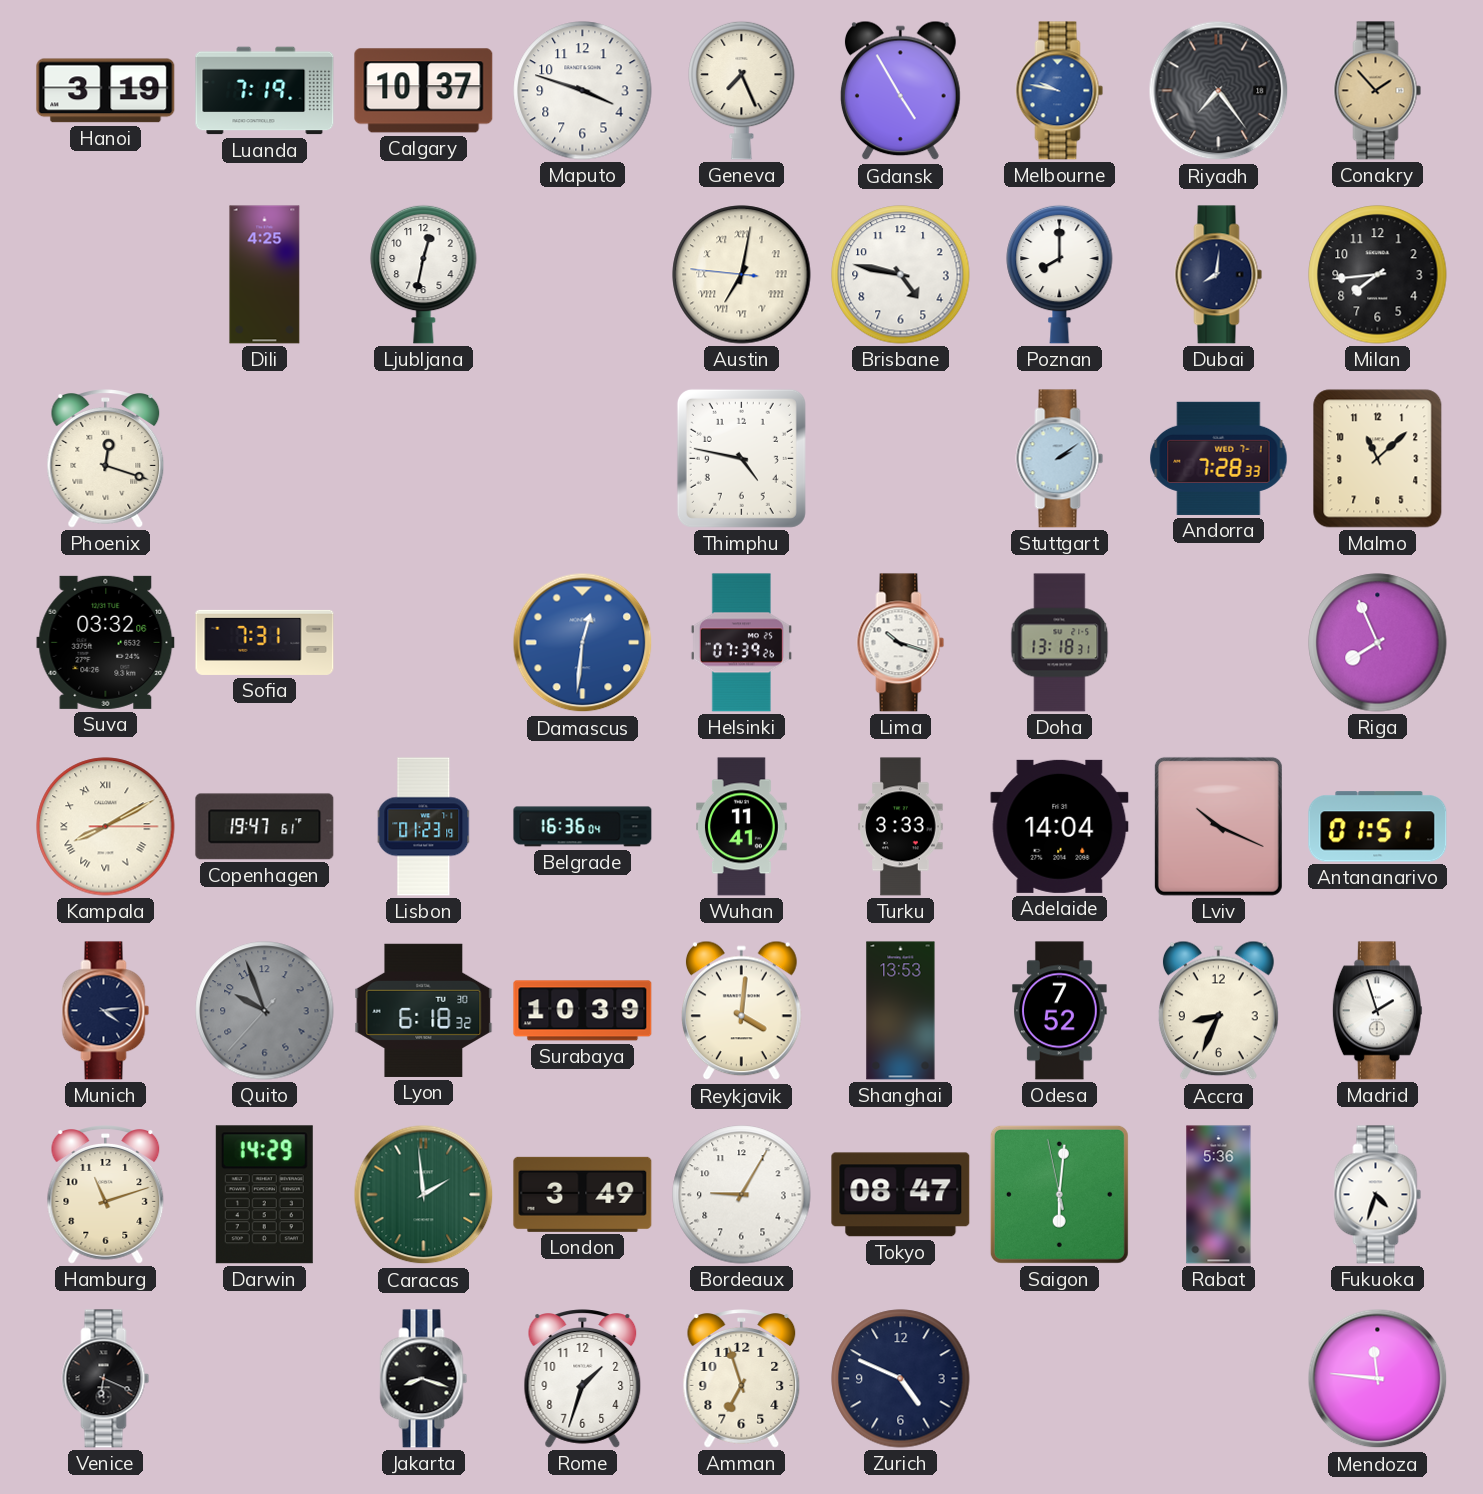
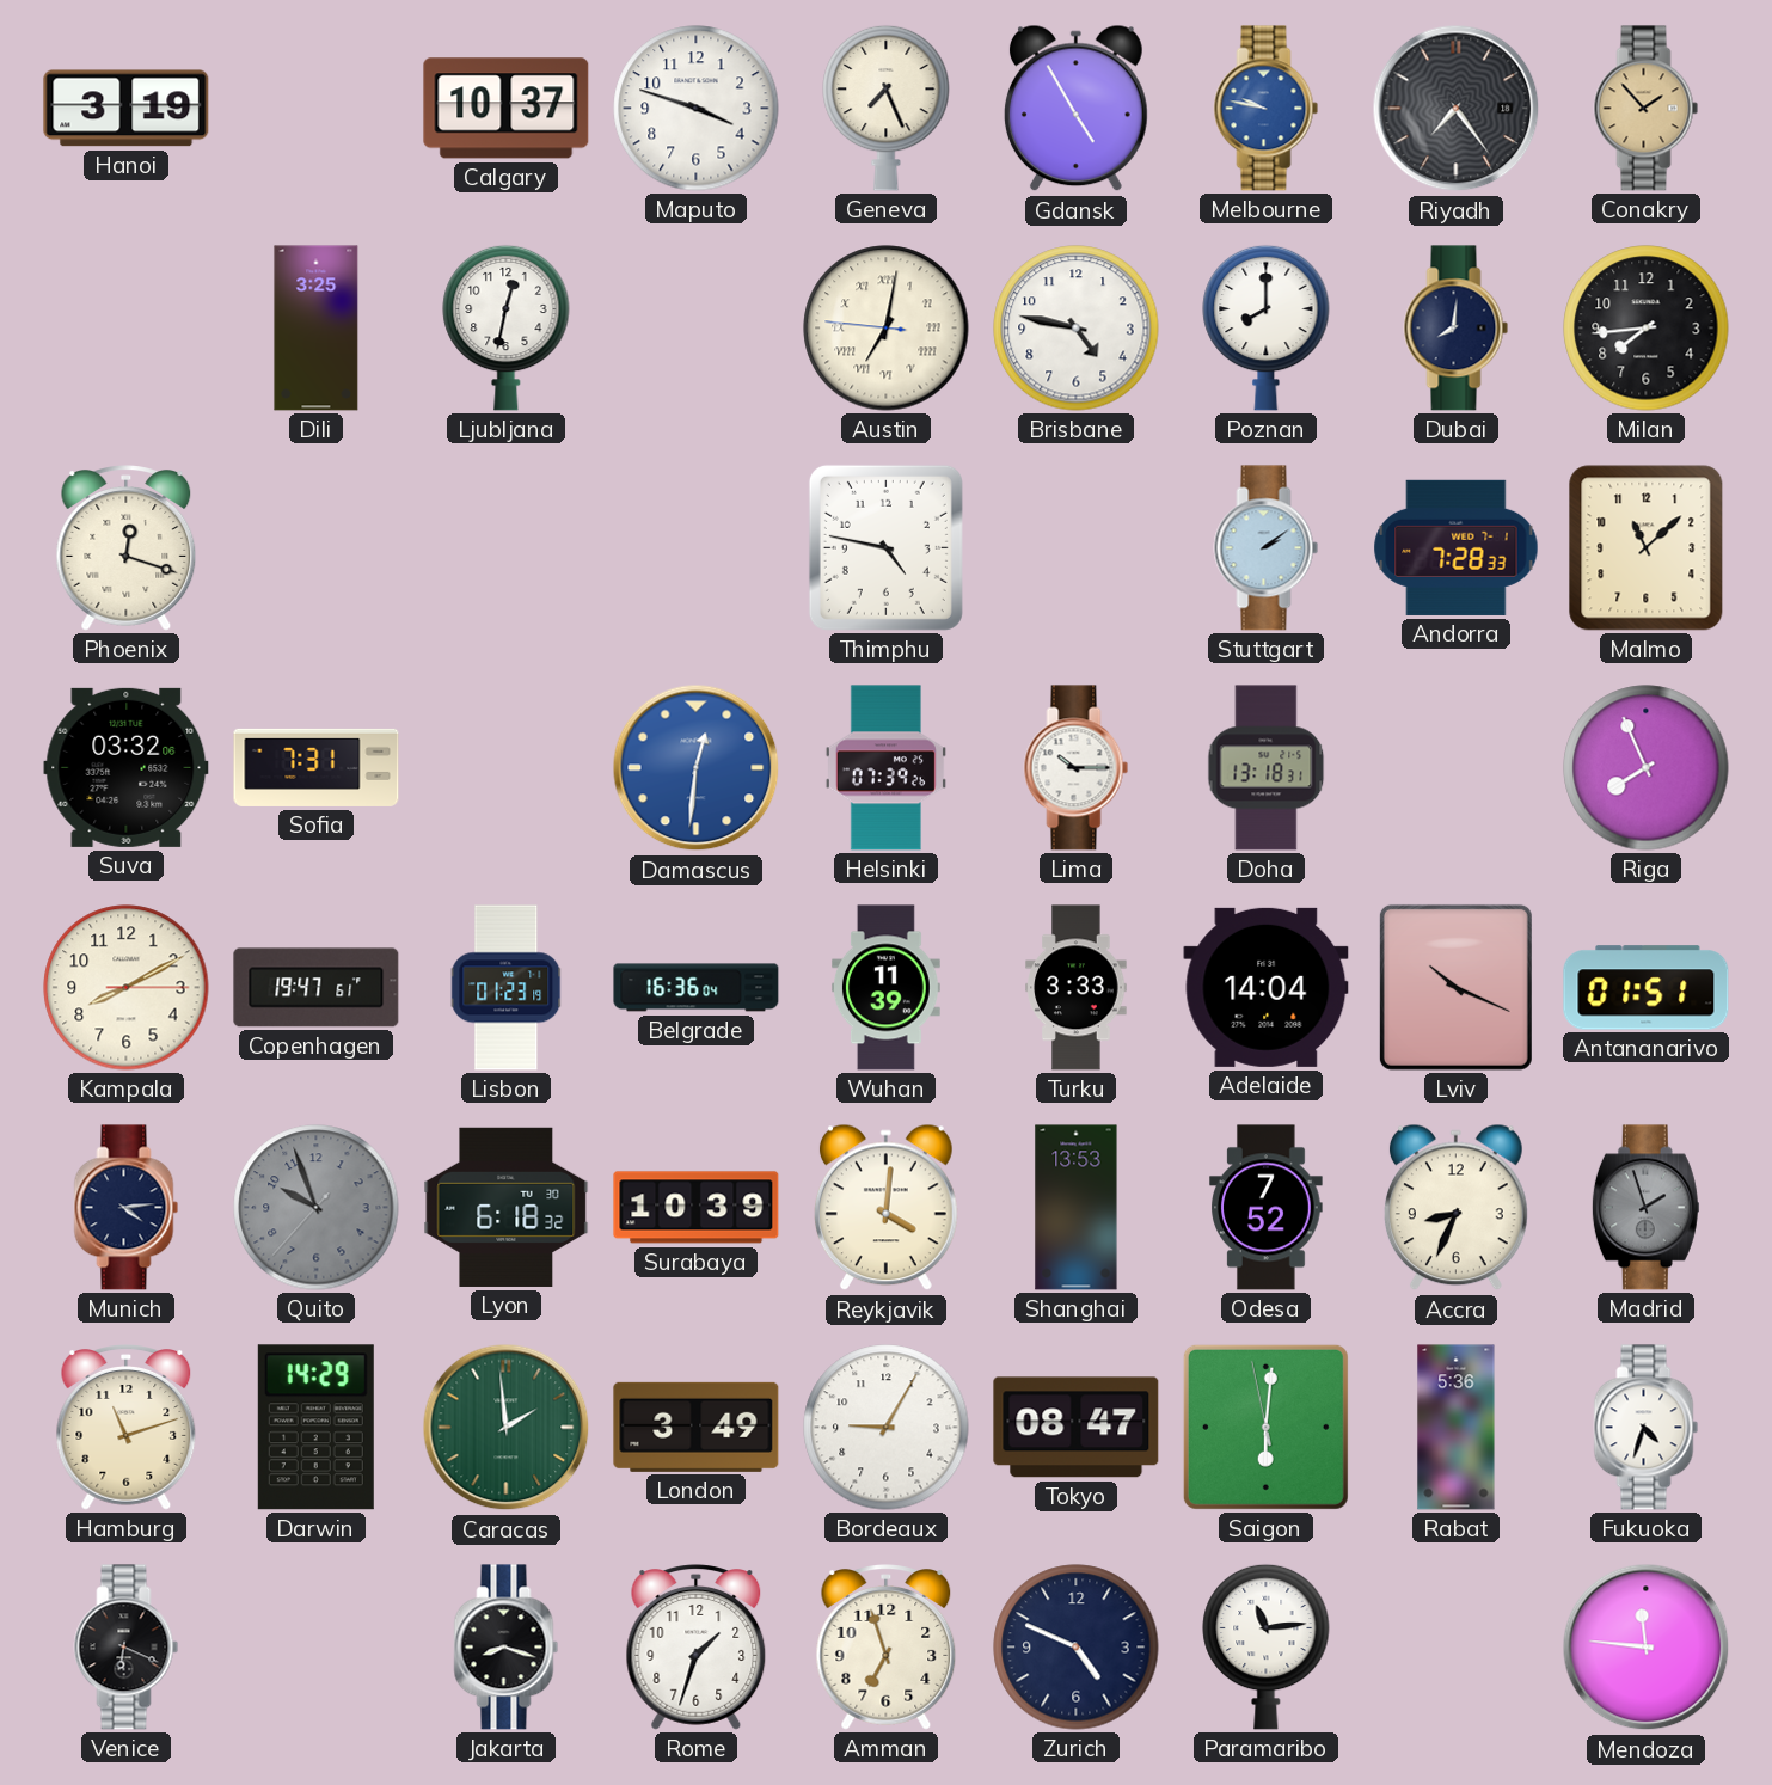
Luanda: 7:19 -> none
Dili: 4:25 -> 3:25
Lima: 10:18 -> 10:15
Kampala numerals: Roman -> Arabic
Wuhan: 11:41 -> 11:39
Madrid dial: white -> grey
Paramaribo: none -> 11:14
